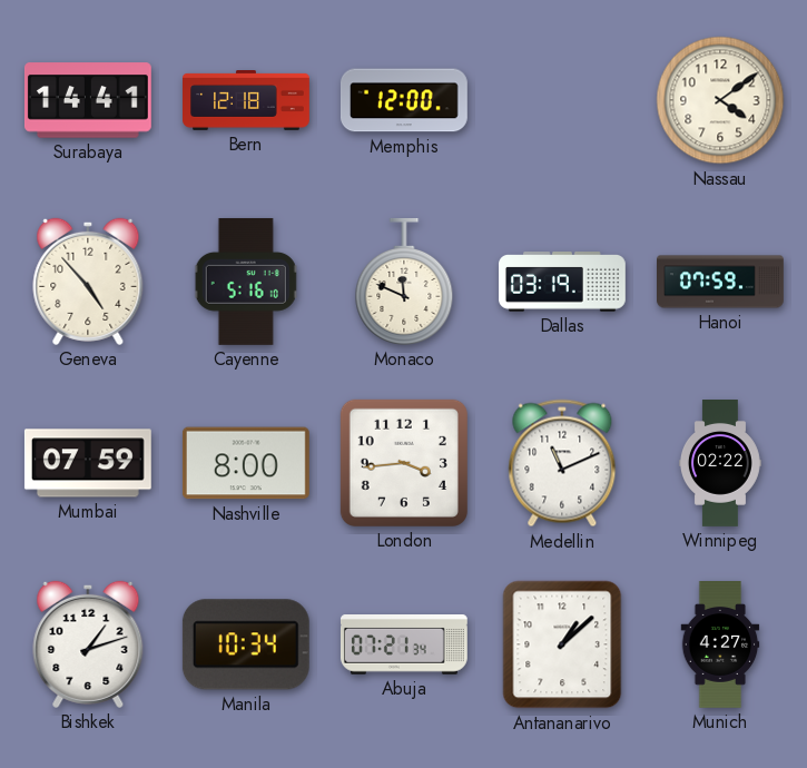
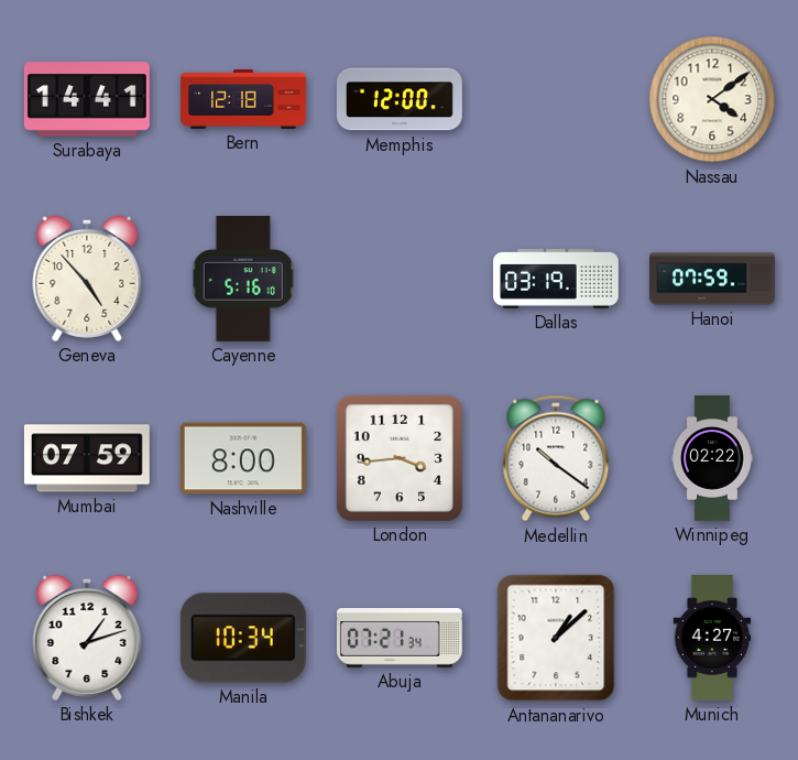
Monaco: 11:49 -> none
Medellin: 11:11 -> 10:21
